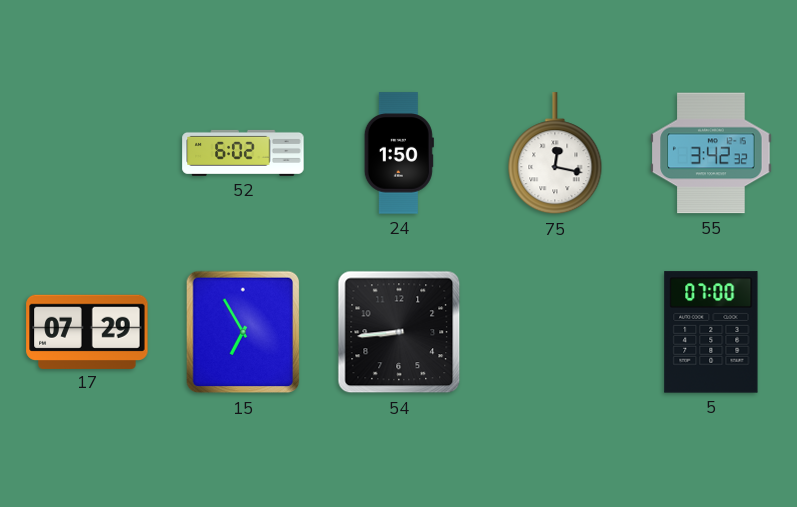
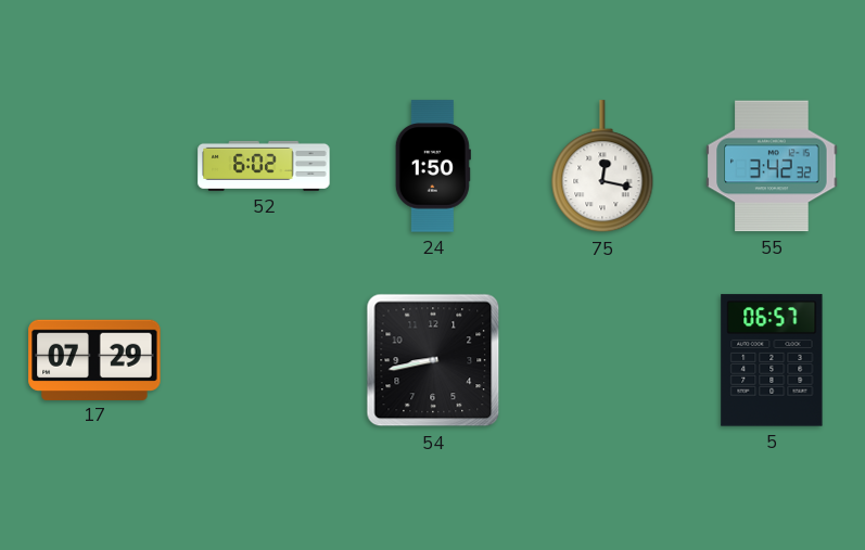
15: 6:55 -> none
54: 8:44 -> 8:43
5: 07:00 -> 06:57
